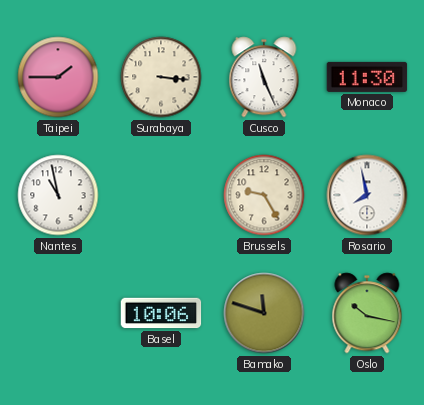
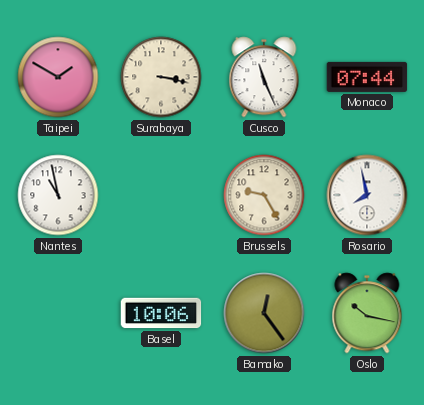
Taipei: 1:45 -> 1:50
Surabaya: 3:16 -> 3:17
Monaco: 11:30 -> 07:44
Bamako: 11:48 -> 12:24
